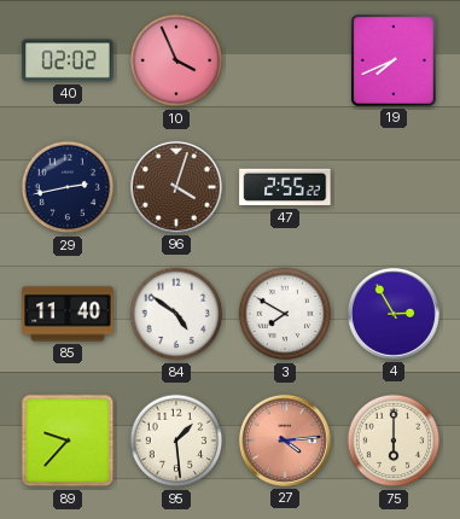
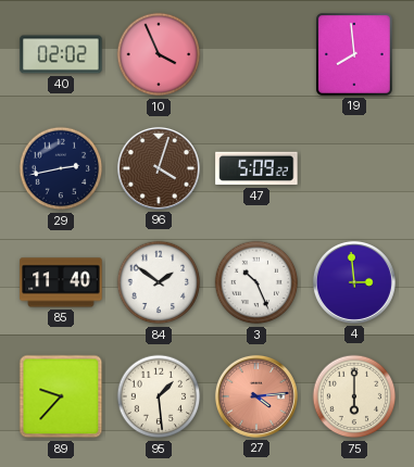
19: 7:41 -> 7:59
47: 2:55 -> 5:09
84: 4:51 -> 1:51
3: 7:50 -> 10:26
4: 2:55 -> 2:59
